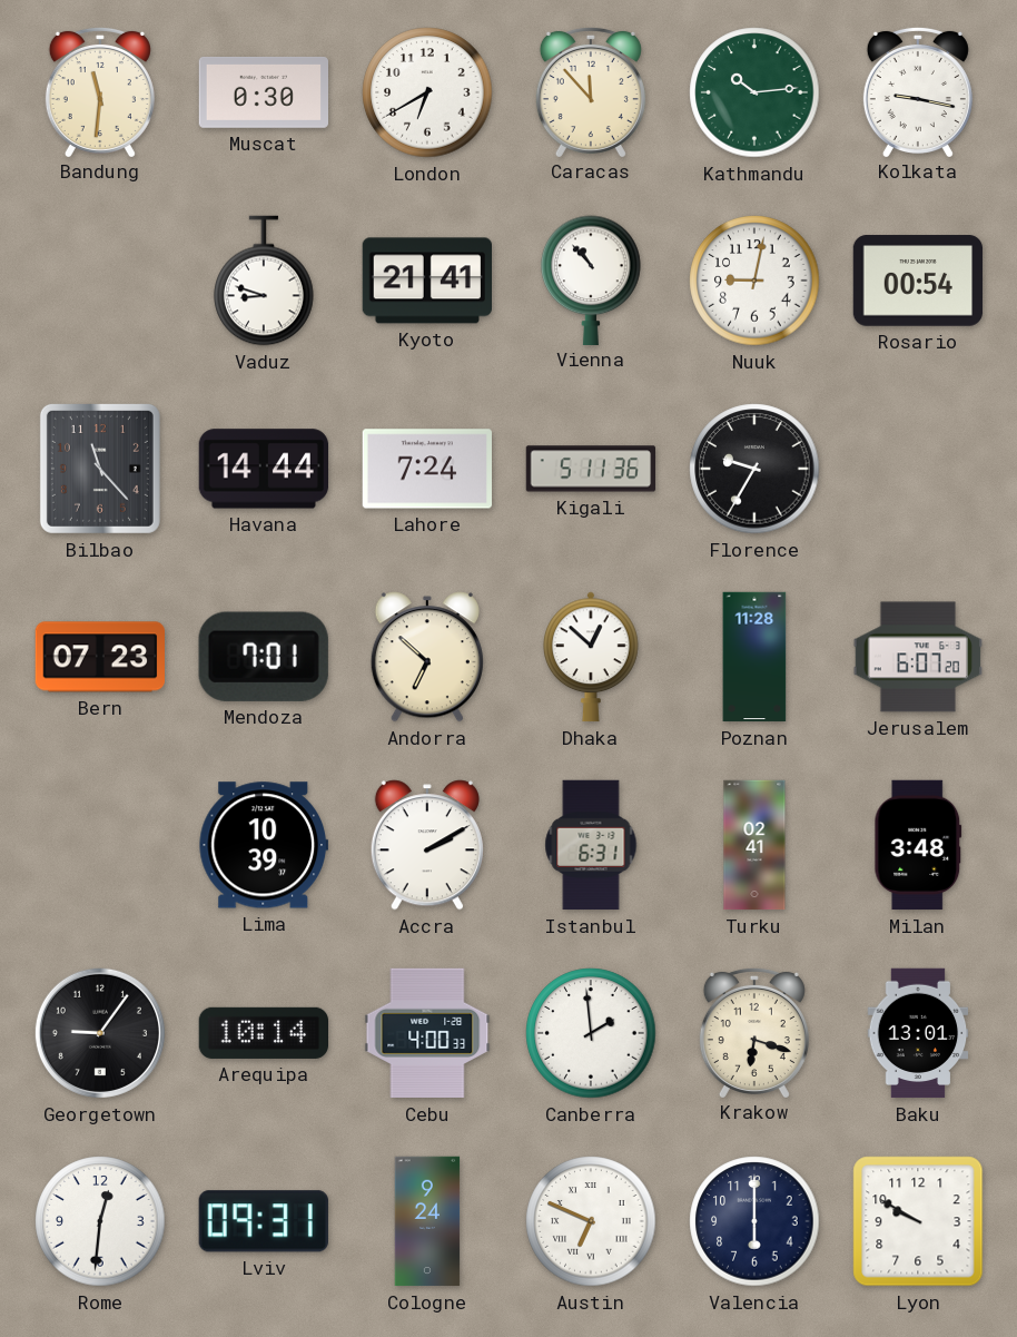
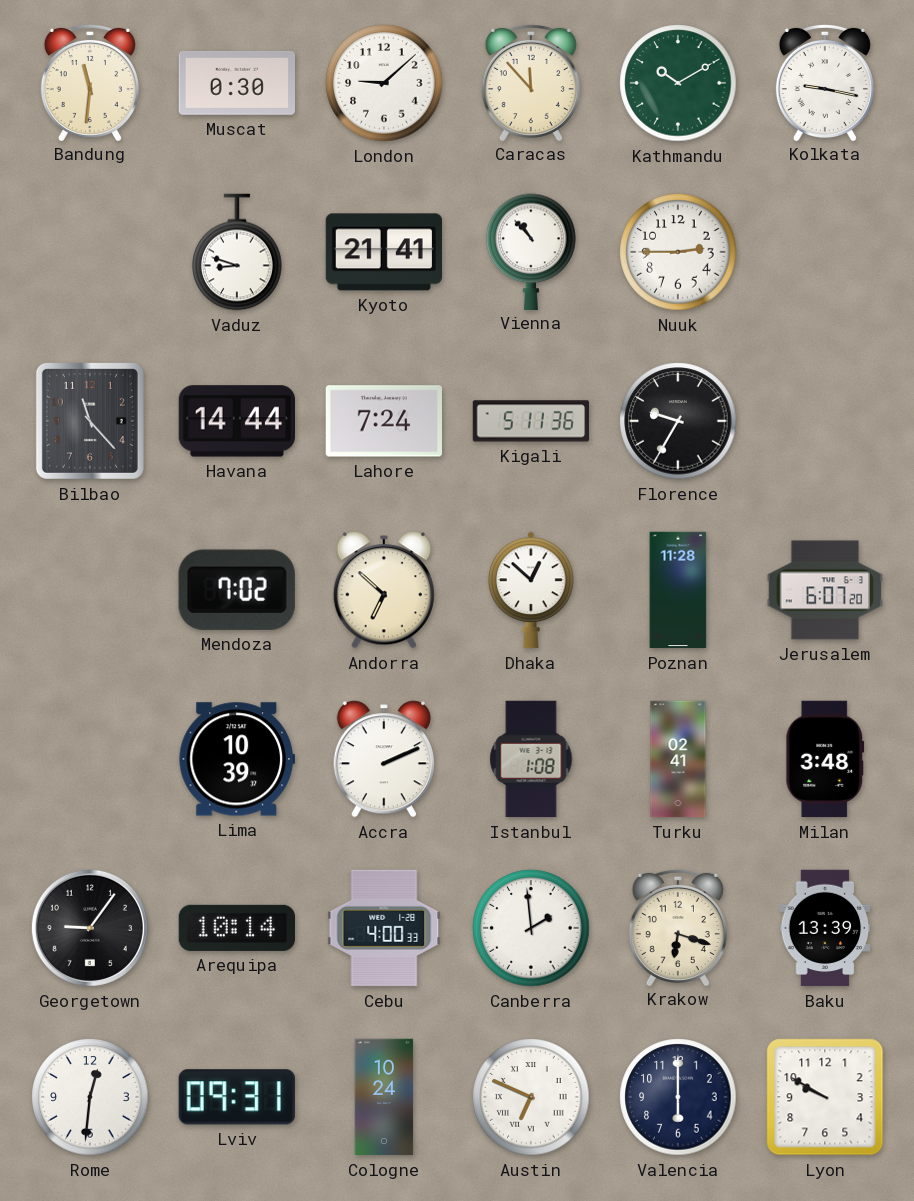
London: 6:40 -> 9:08
Kathmandu: 10:14 -> 10:10
Nuuk: 9:02 -> 2:45
Rosario: 00:54 -> none
Bern: 07:23 -> none
Mendoza: 7:01 -> 7:02
Accra: 2:10 -> 2:11
Istanbul: 6:31 -> 1:08
Baku: 13:01 -> 13:39
Cologne: 9:24 -> 10:24
